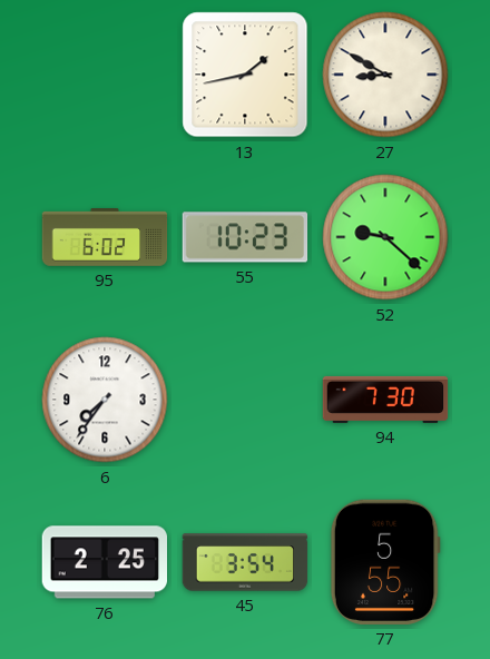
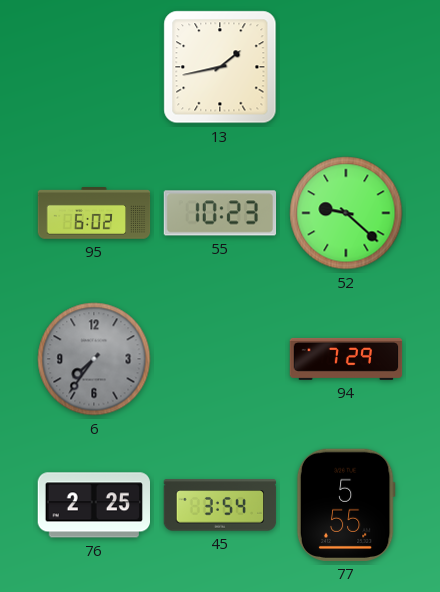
27: 8:50 -> none
6 dial: white -> grey
94: 7:30 -> 7:29
